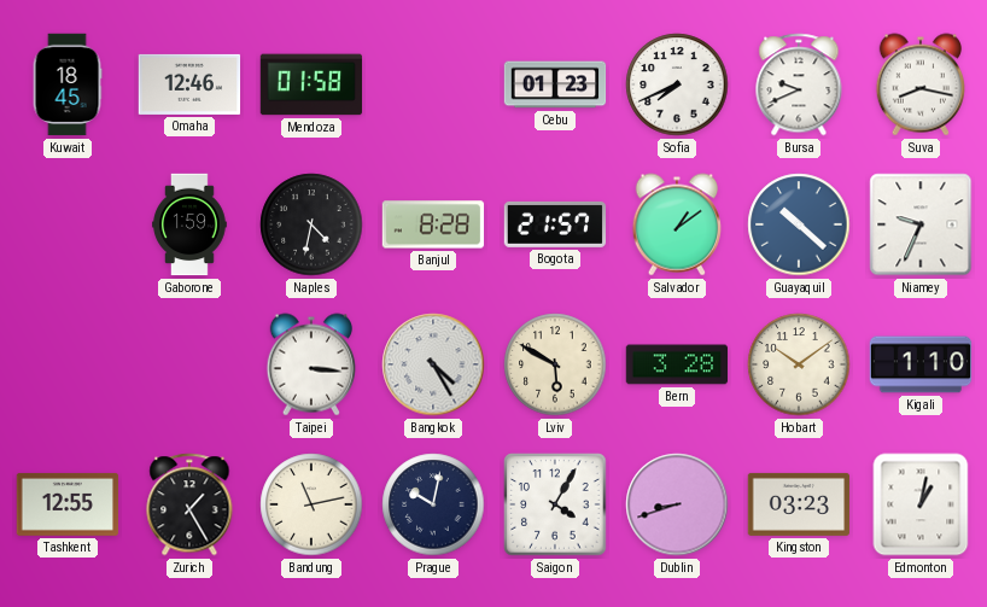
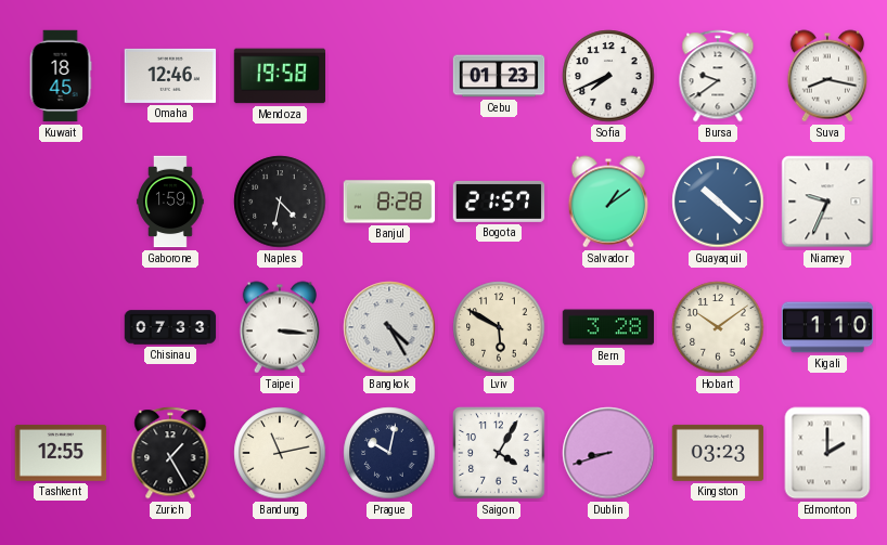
Mendoza: 01:58 -> 19:58
Bursa: 9:41 -> 9:39
Chisinau: none -> 07:33
Edmonton: 1:02 -> 2:00
